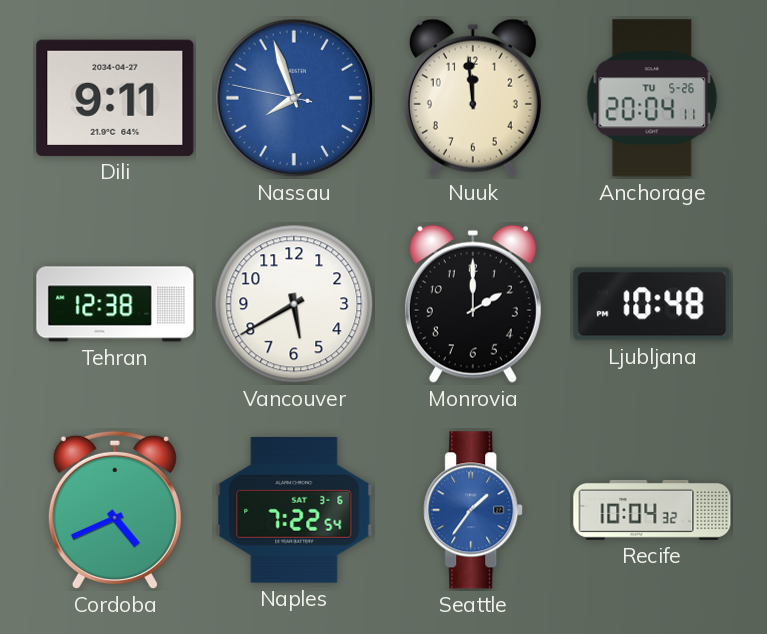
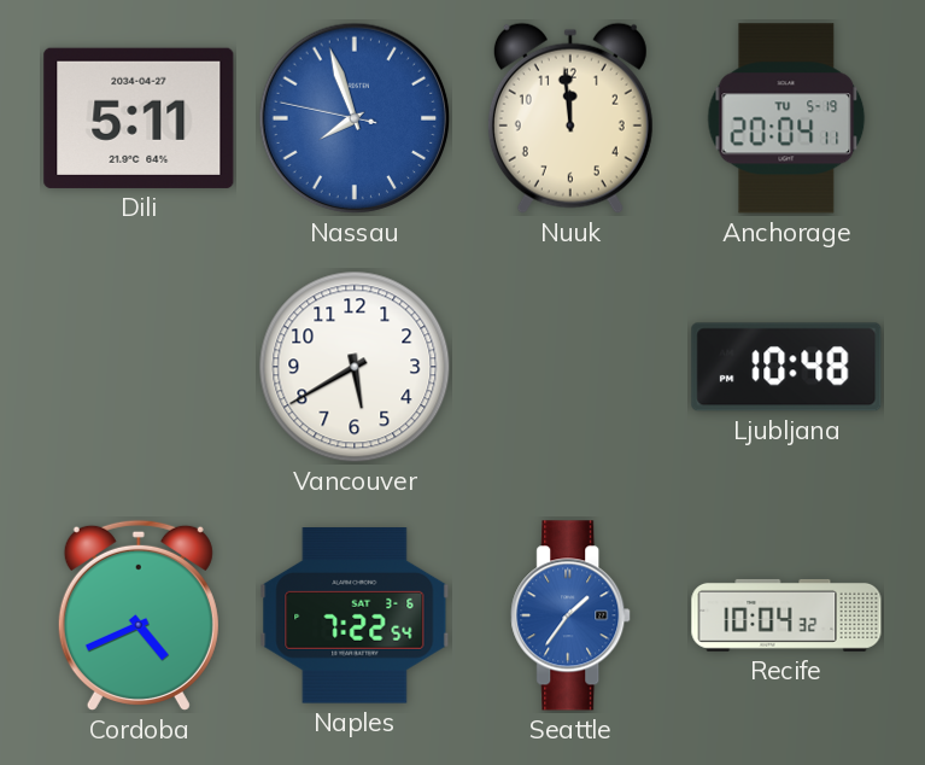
Dili: 9:11 -> 5:11
Anchorage date: TU 5-26 -> TU 5-19
Tehran: 12:38 -> none
Monrovia: 2:00 -> none
